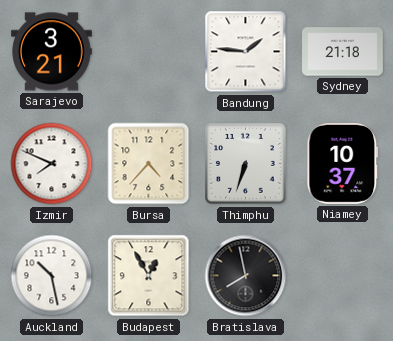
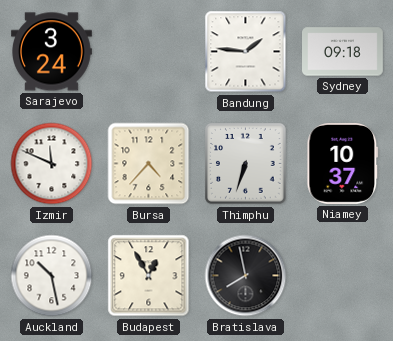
Sarajevo: 3:21 -> 3:24
Sydney: 21:18 -> 09:18
Izmir: 7:49 -> 11:49
